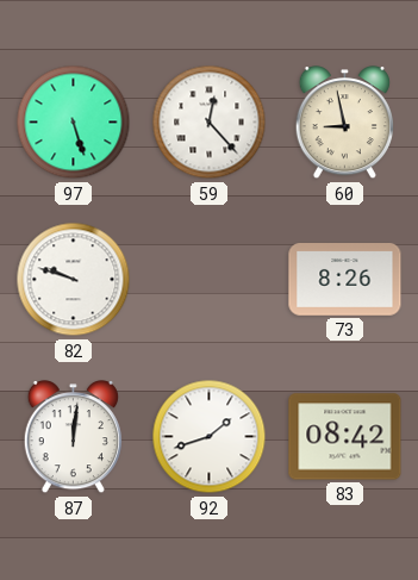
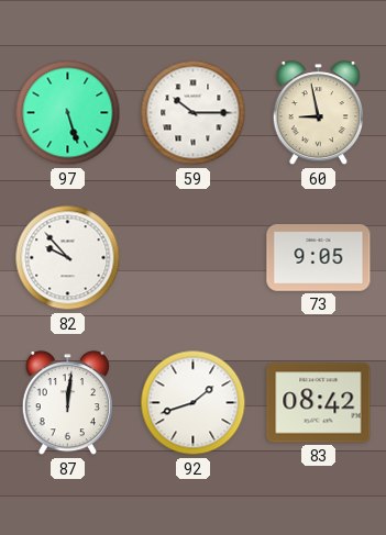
59: 12:23 -> 10:15
82: 9:48 -> 9:53
73: 8:26 -> 9:05
